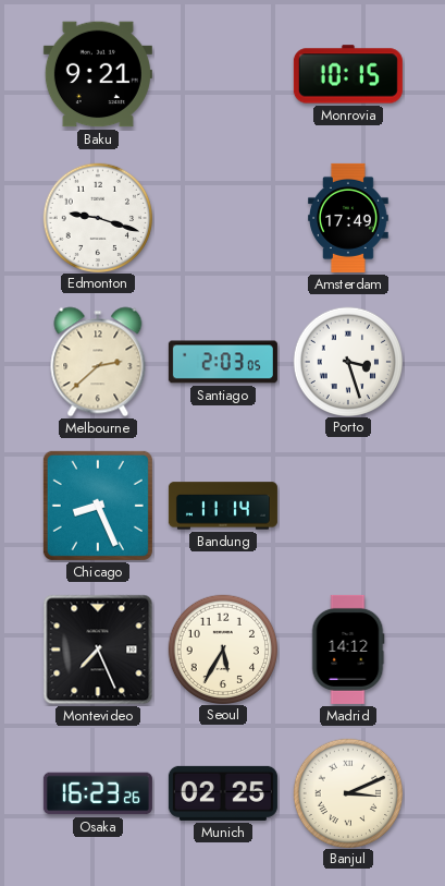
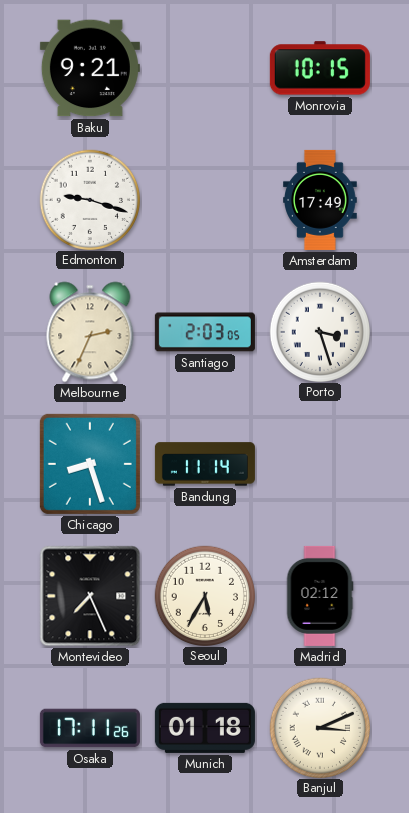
Melbourne: 2:38 -> 2:34
Chicago: 8:26 -> 8:27
Madrid: 14:12 -> 02:12
Osaka: 16:23 -> 17:11
Munich: 02:25 -> 01:18
